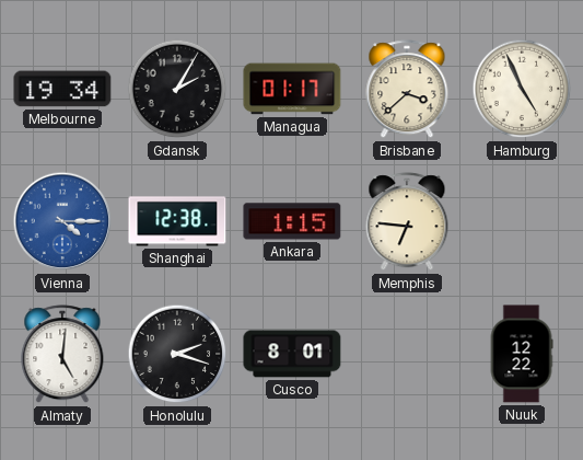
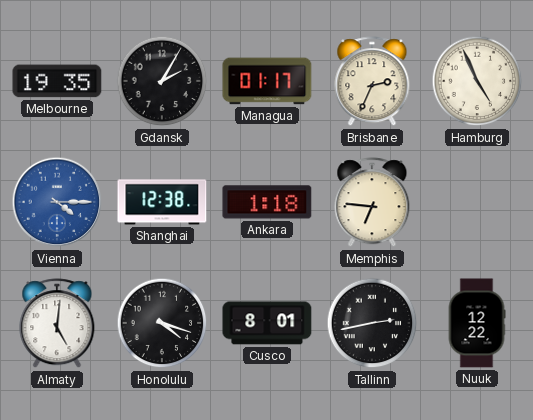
Melbourne: 19:34 -> 19:35
Brisbane: 3:38 -> 2:34
Ankara: 1:15 -> 1:18
Honolulu: 2:18 -> 4:18
Tallinn: none -> 2:43
